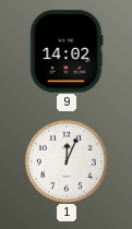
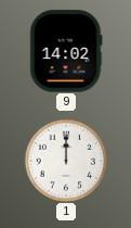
1: 12:04 -> 12:00
